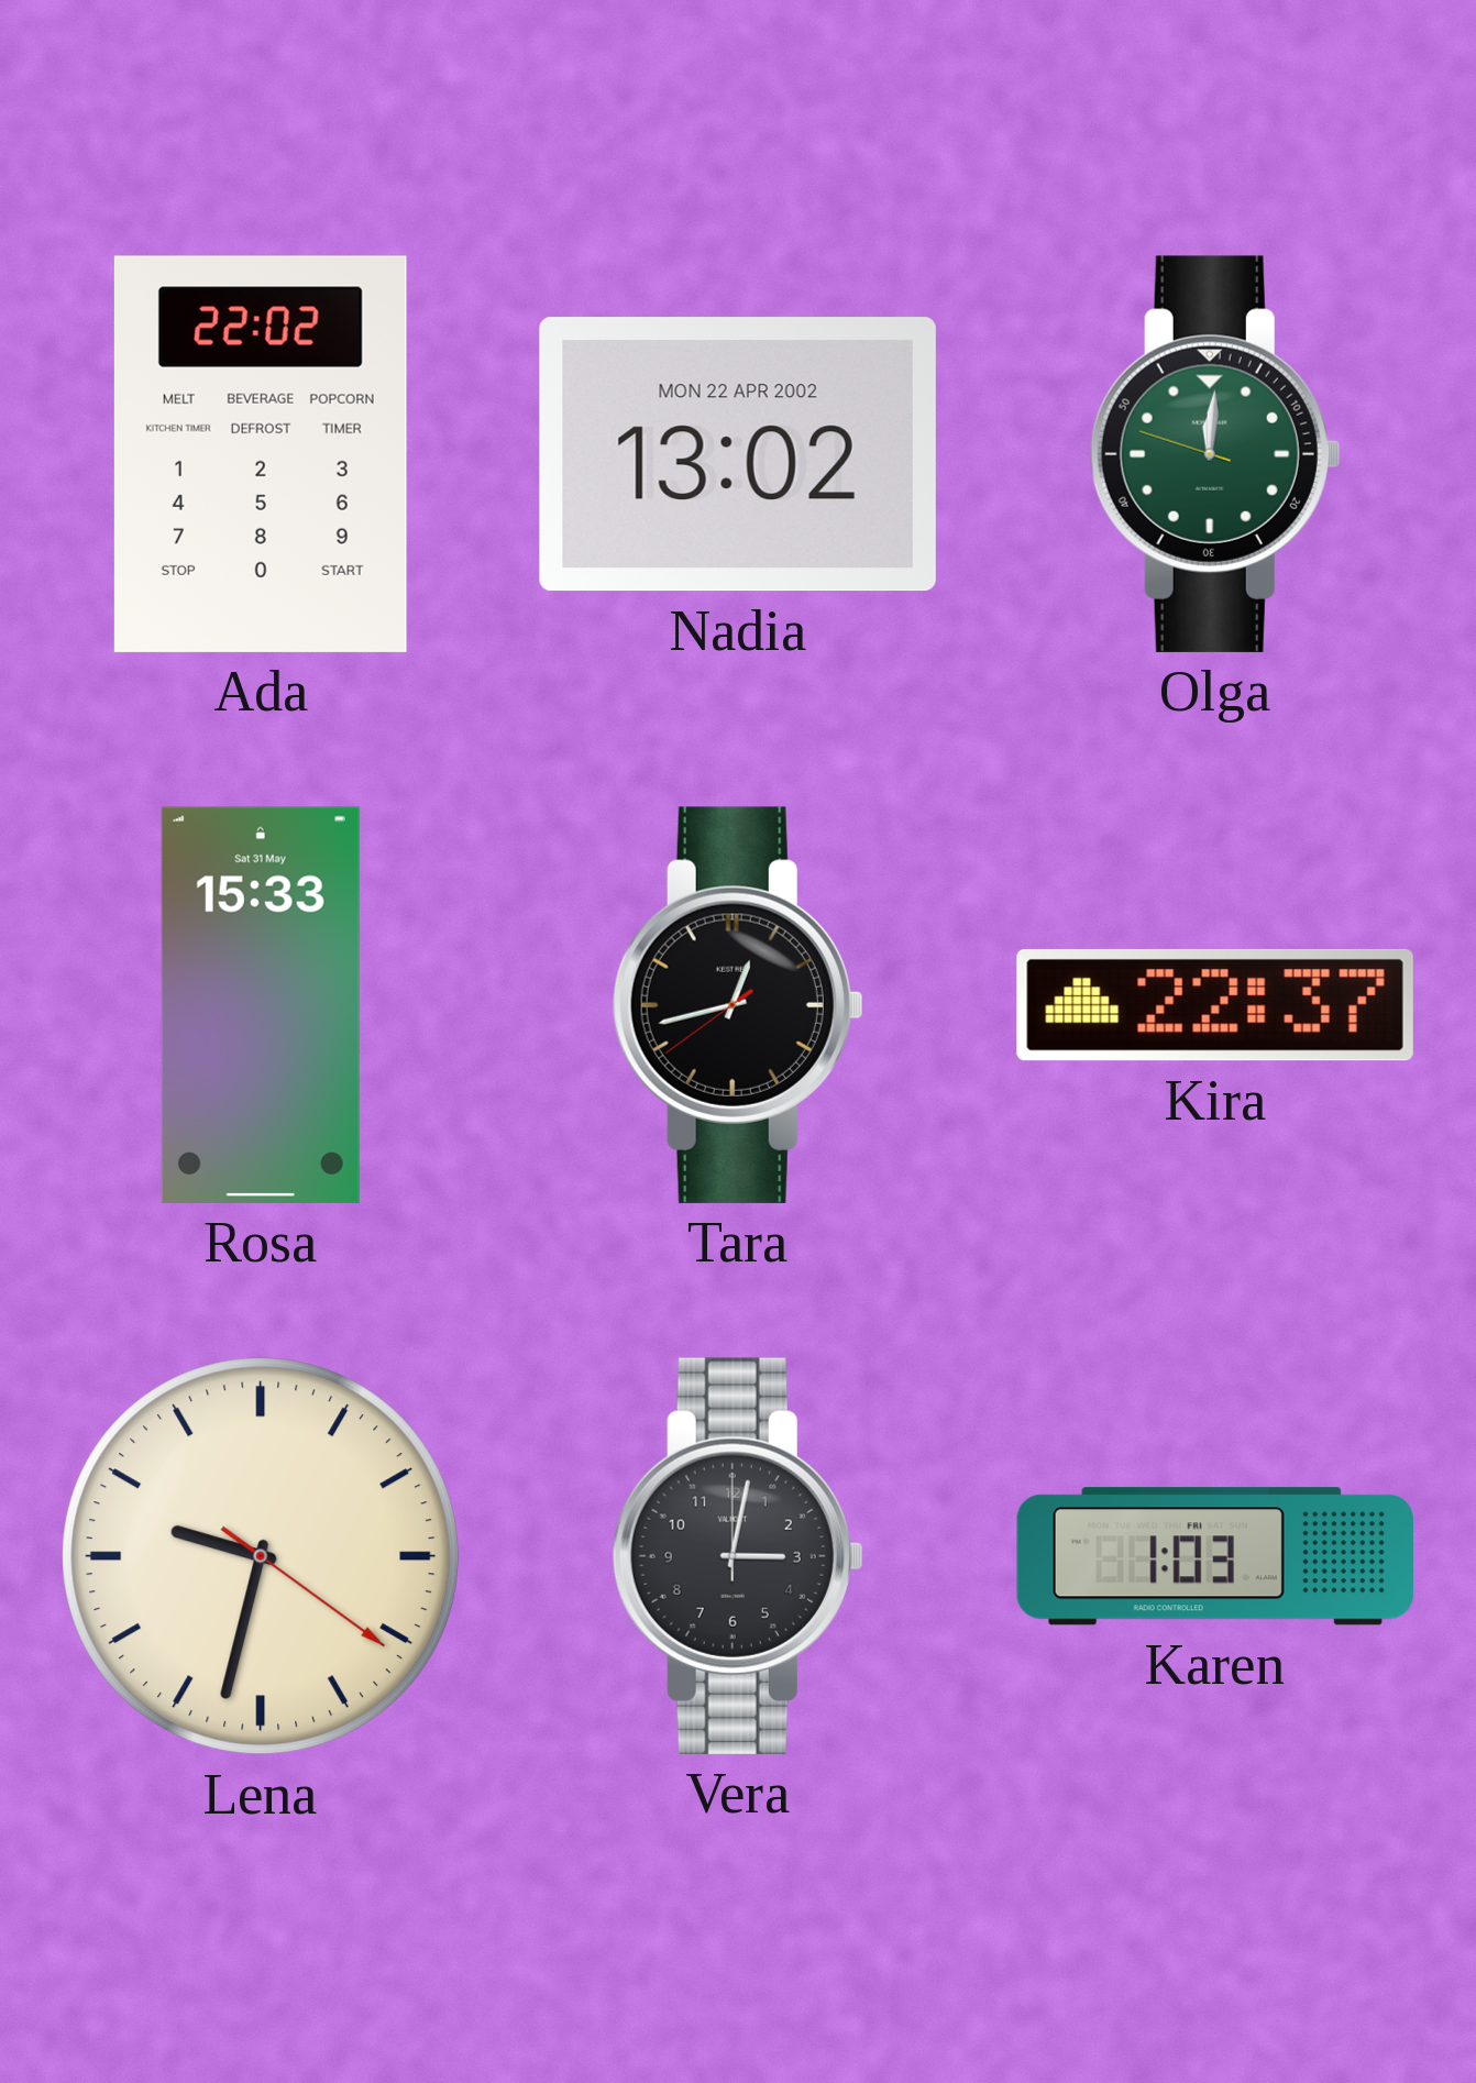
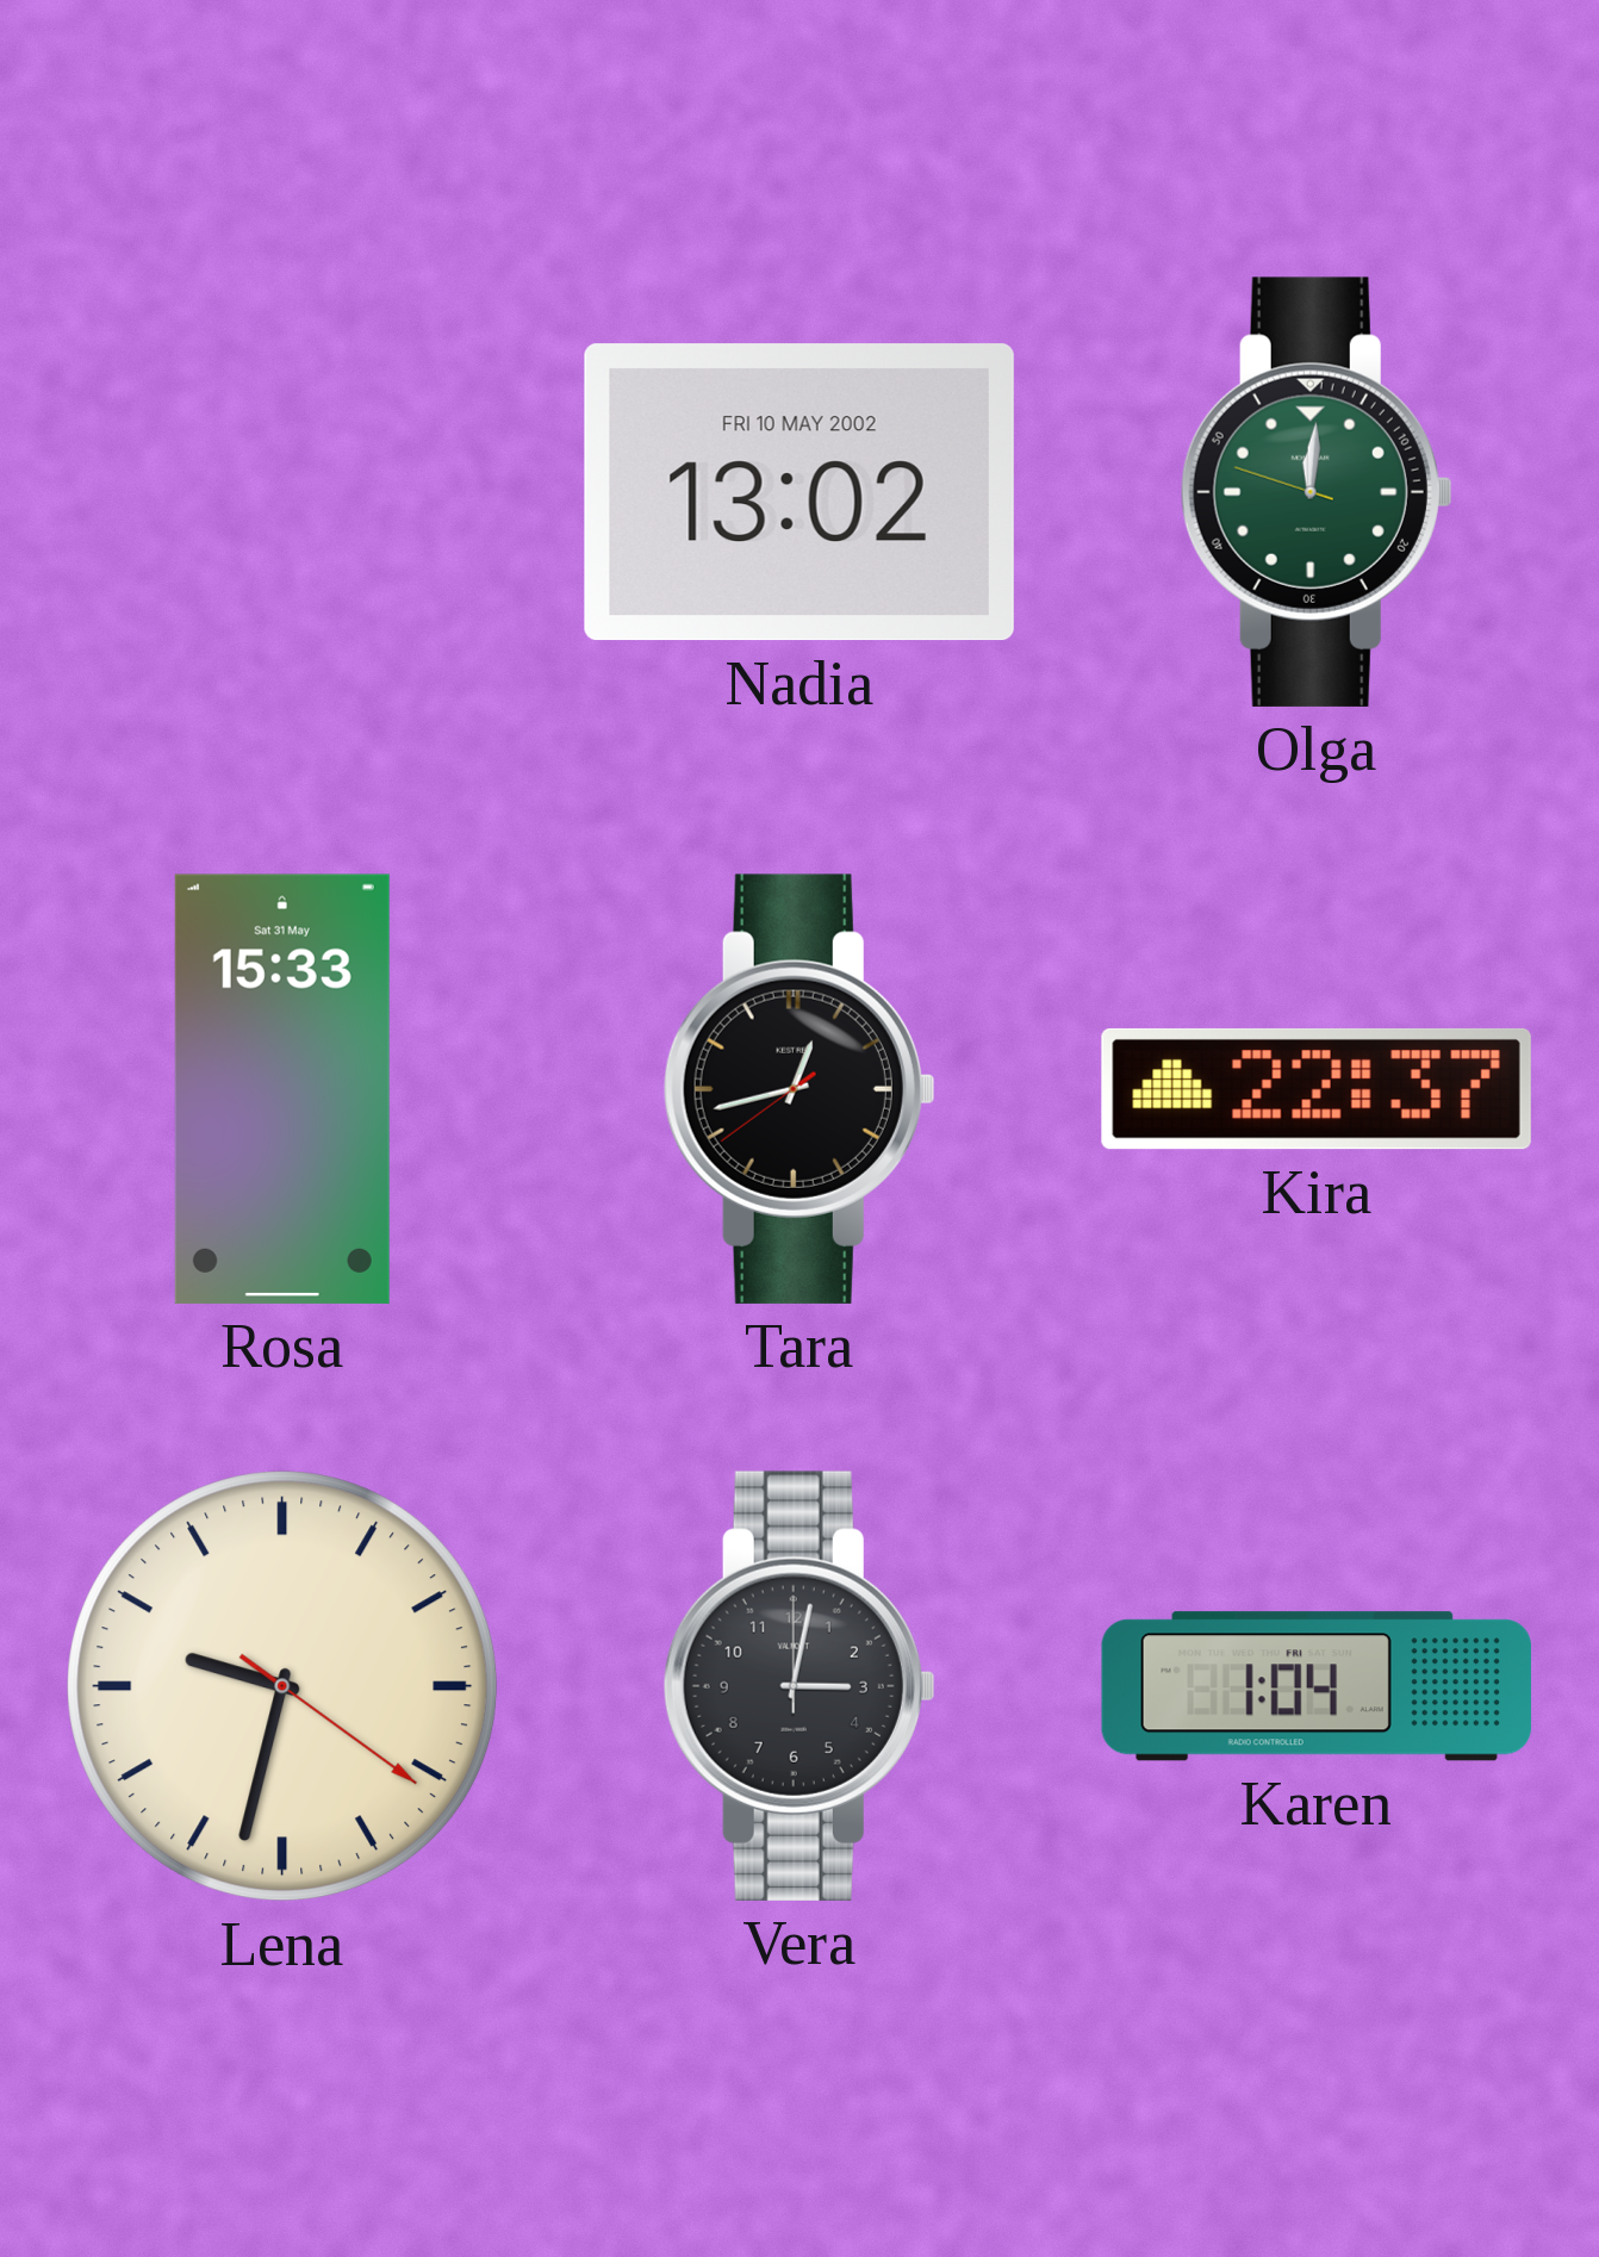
Ada: 22:02 -> none
Nadia date: MON 22 APR 2002 -> FRI 10 MAY 2002
Karen: 1:03 -> 1:04
